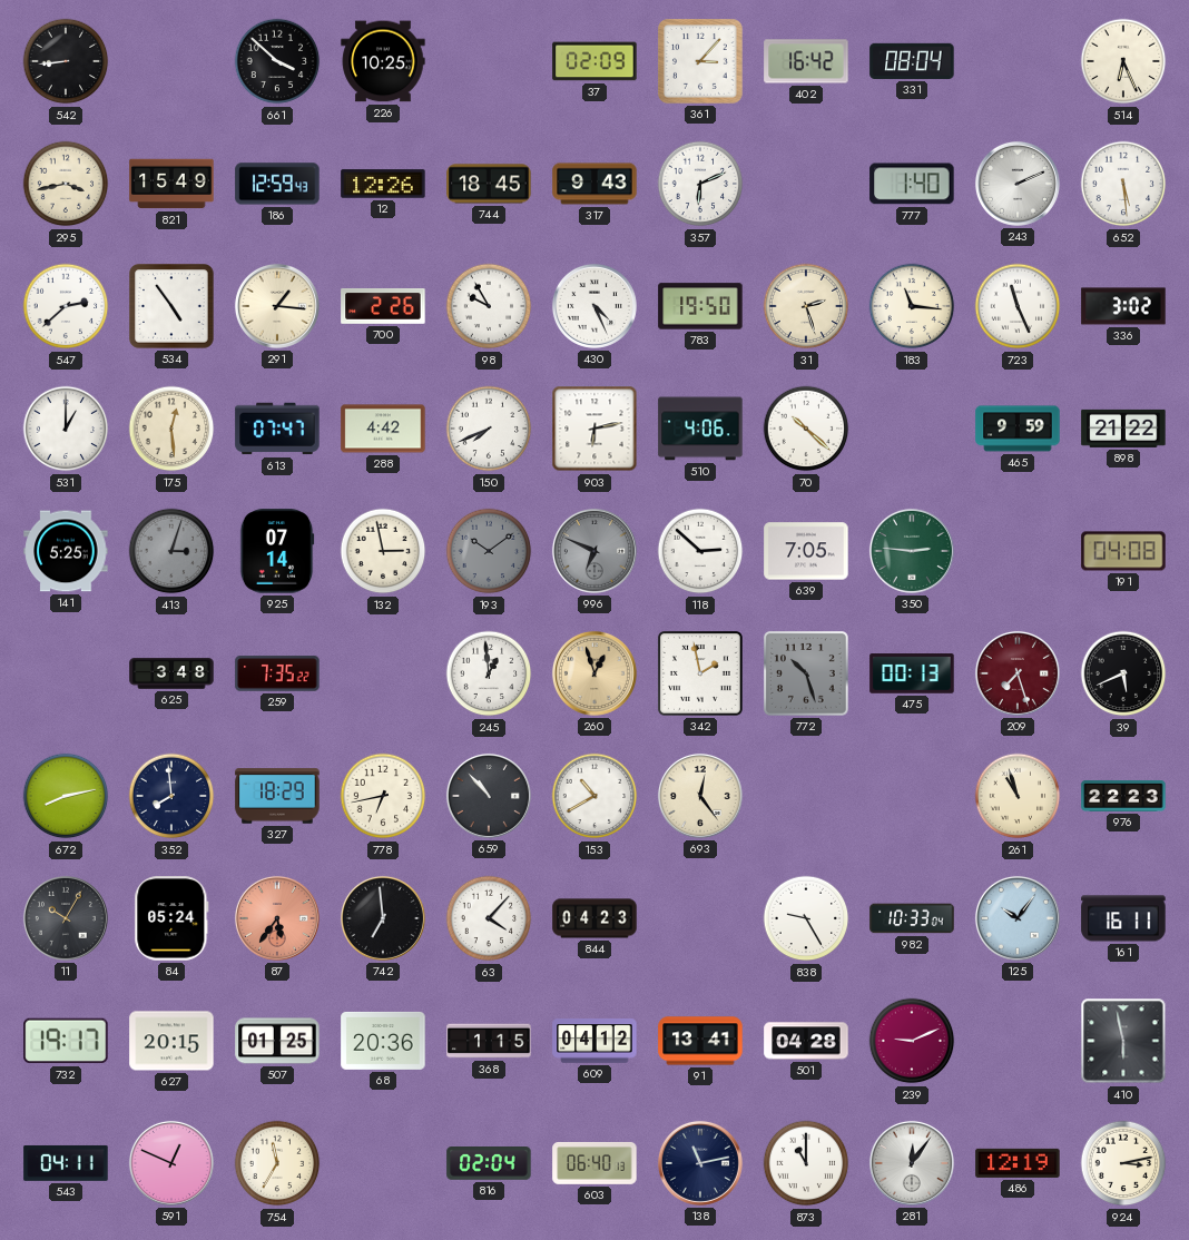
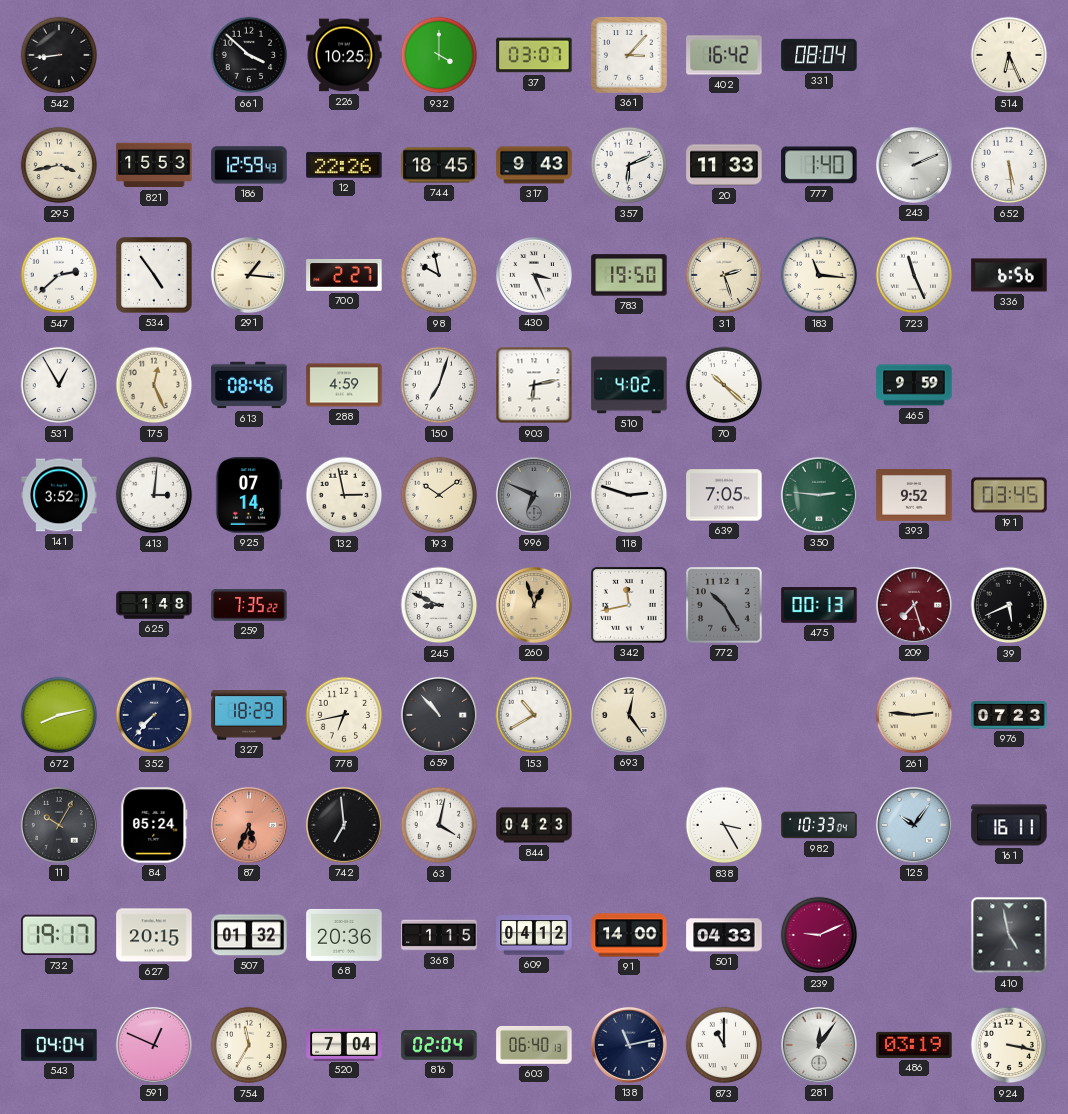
932: none -> 4:00
37: 02:09 -> 03:07
821: 15:49 -> 15:53
12: 12:26 -> 22:26
20: none -> 11:33
700: 2:26 -> 2:27
98: 9:55 -> 9:58
430: 4:26 -> 3:26
336: 3:02 -> 6:56
531: 1:00 -> 12:55
175: 12:29 -> 12:26
613: 07:47 -> 08:46
288: 4:42 -> 4:59
150: 7:41 -> 7:03
510: 4:06 -> 4:02
898: 21:22 -> none
141: 5:25 -> 3:52
413: 3:03 -> 3:01
413 dial: grey -> white
193 dial: grey -> cream
118: 2:52 -> 2:48
393: none -> 9:52
191: 04:08 -> 03:45
625: 3:48 -> 1:48
245: 12:59 -> 8:49
342: 1:58 -> 11:43
772: 10:27 -> 10:25
352: 7:59 -> 7:37
261: 10:57 -> 2:46
976: 22:23 -> 07:23
87: 5:36 -> 5:34
63: 4:07 -> 4:02
838: 9:25 -> 3:25
507: 01:25 -> 01:32
91: 13:41 -> 14:00
501: 04:28 -> 04:33
410: 5:58 -> 4:58
543: 04:11 -> 04:04
520: none -> 7:04
486: 12:19 -> 03:19
924: 3:13 -> 3:17
